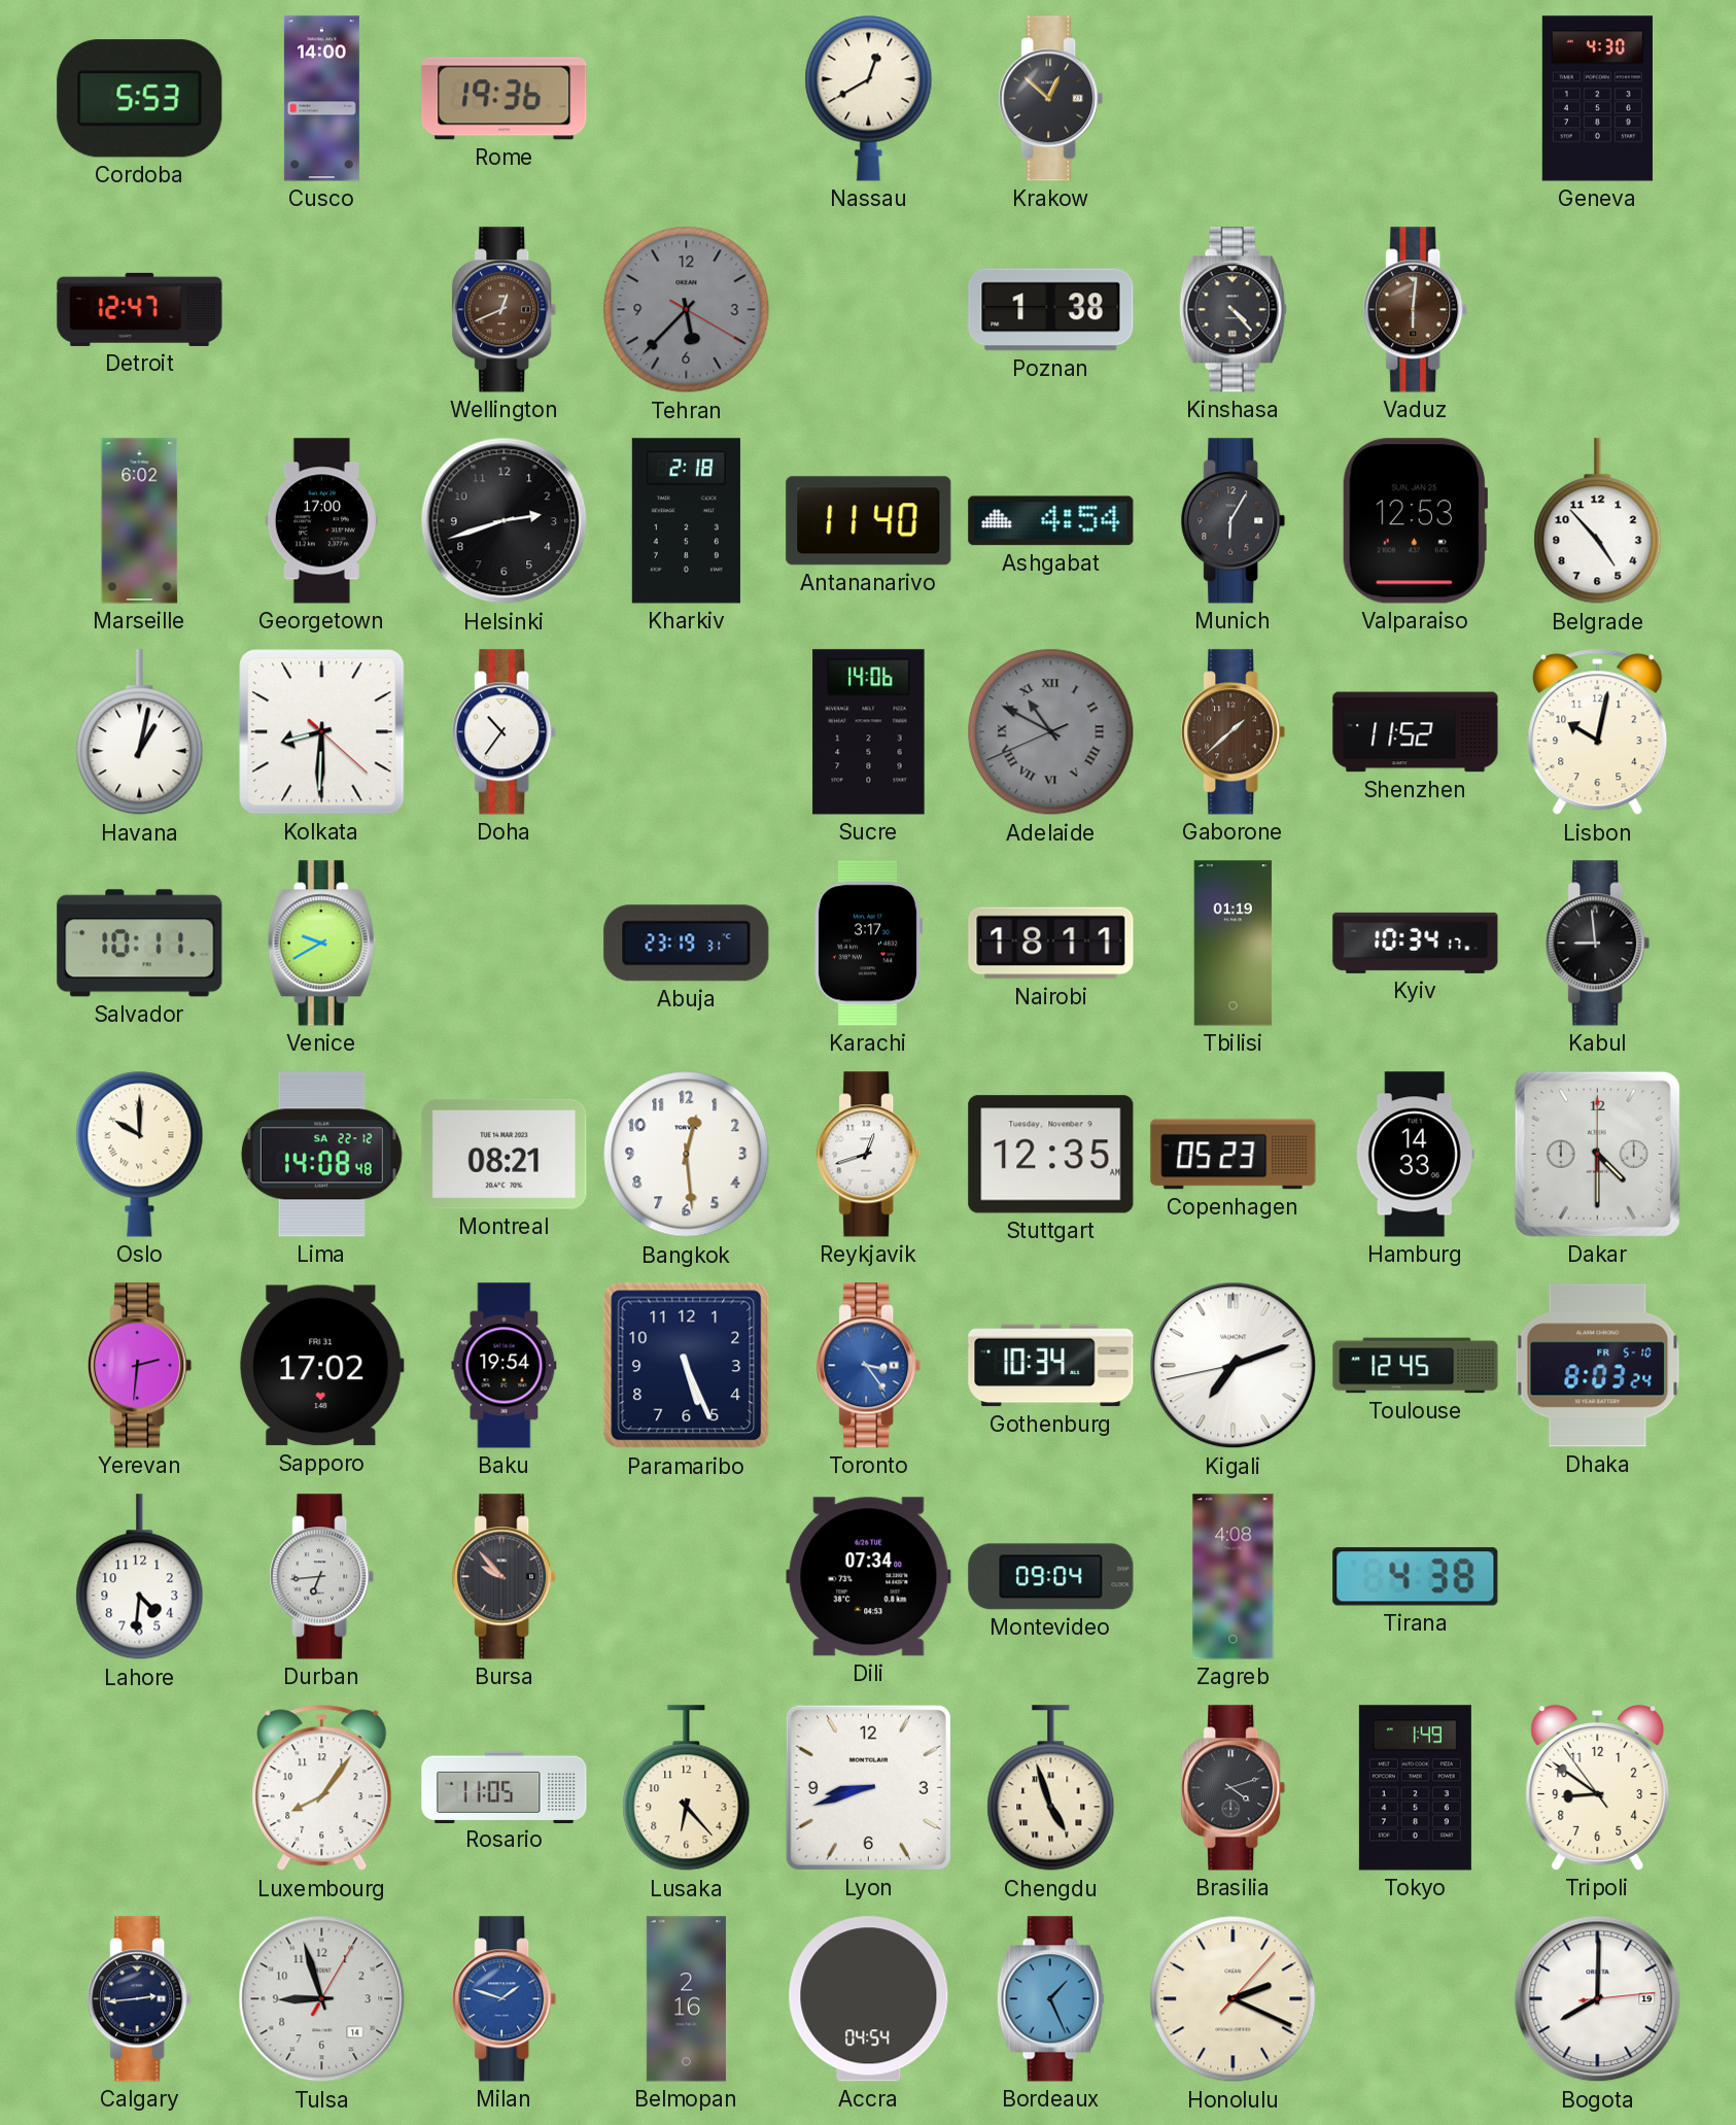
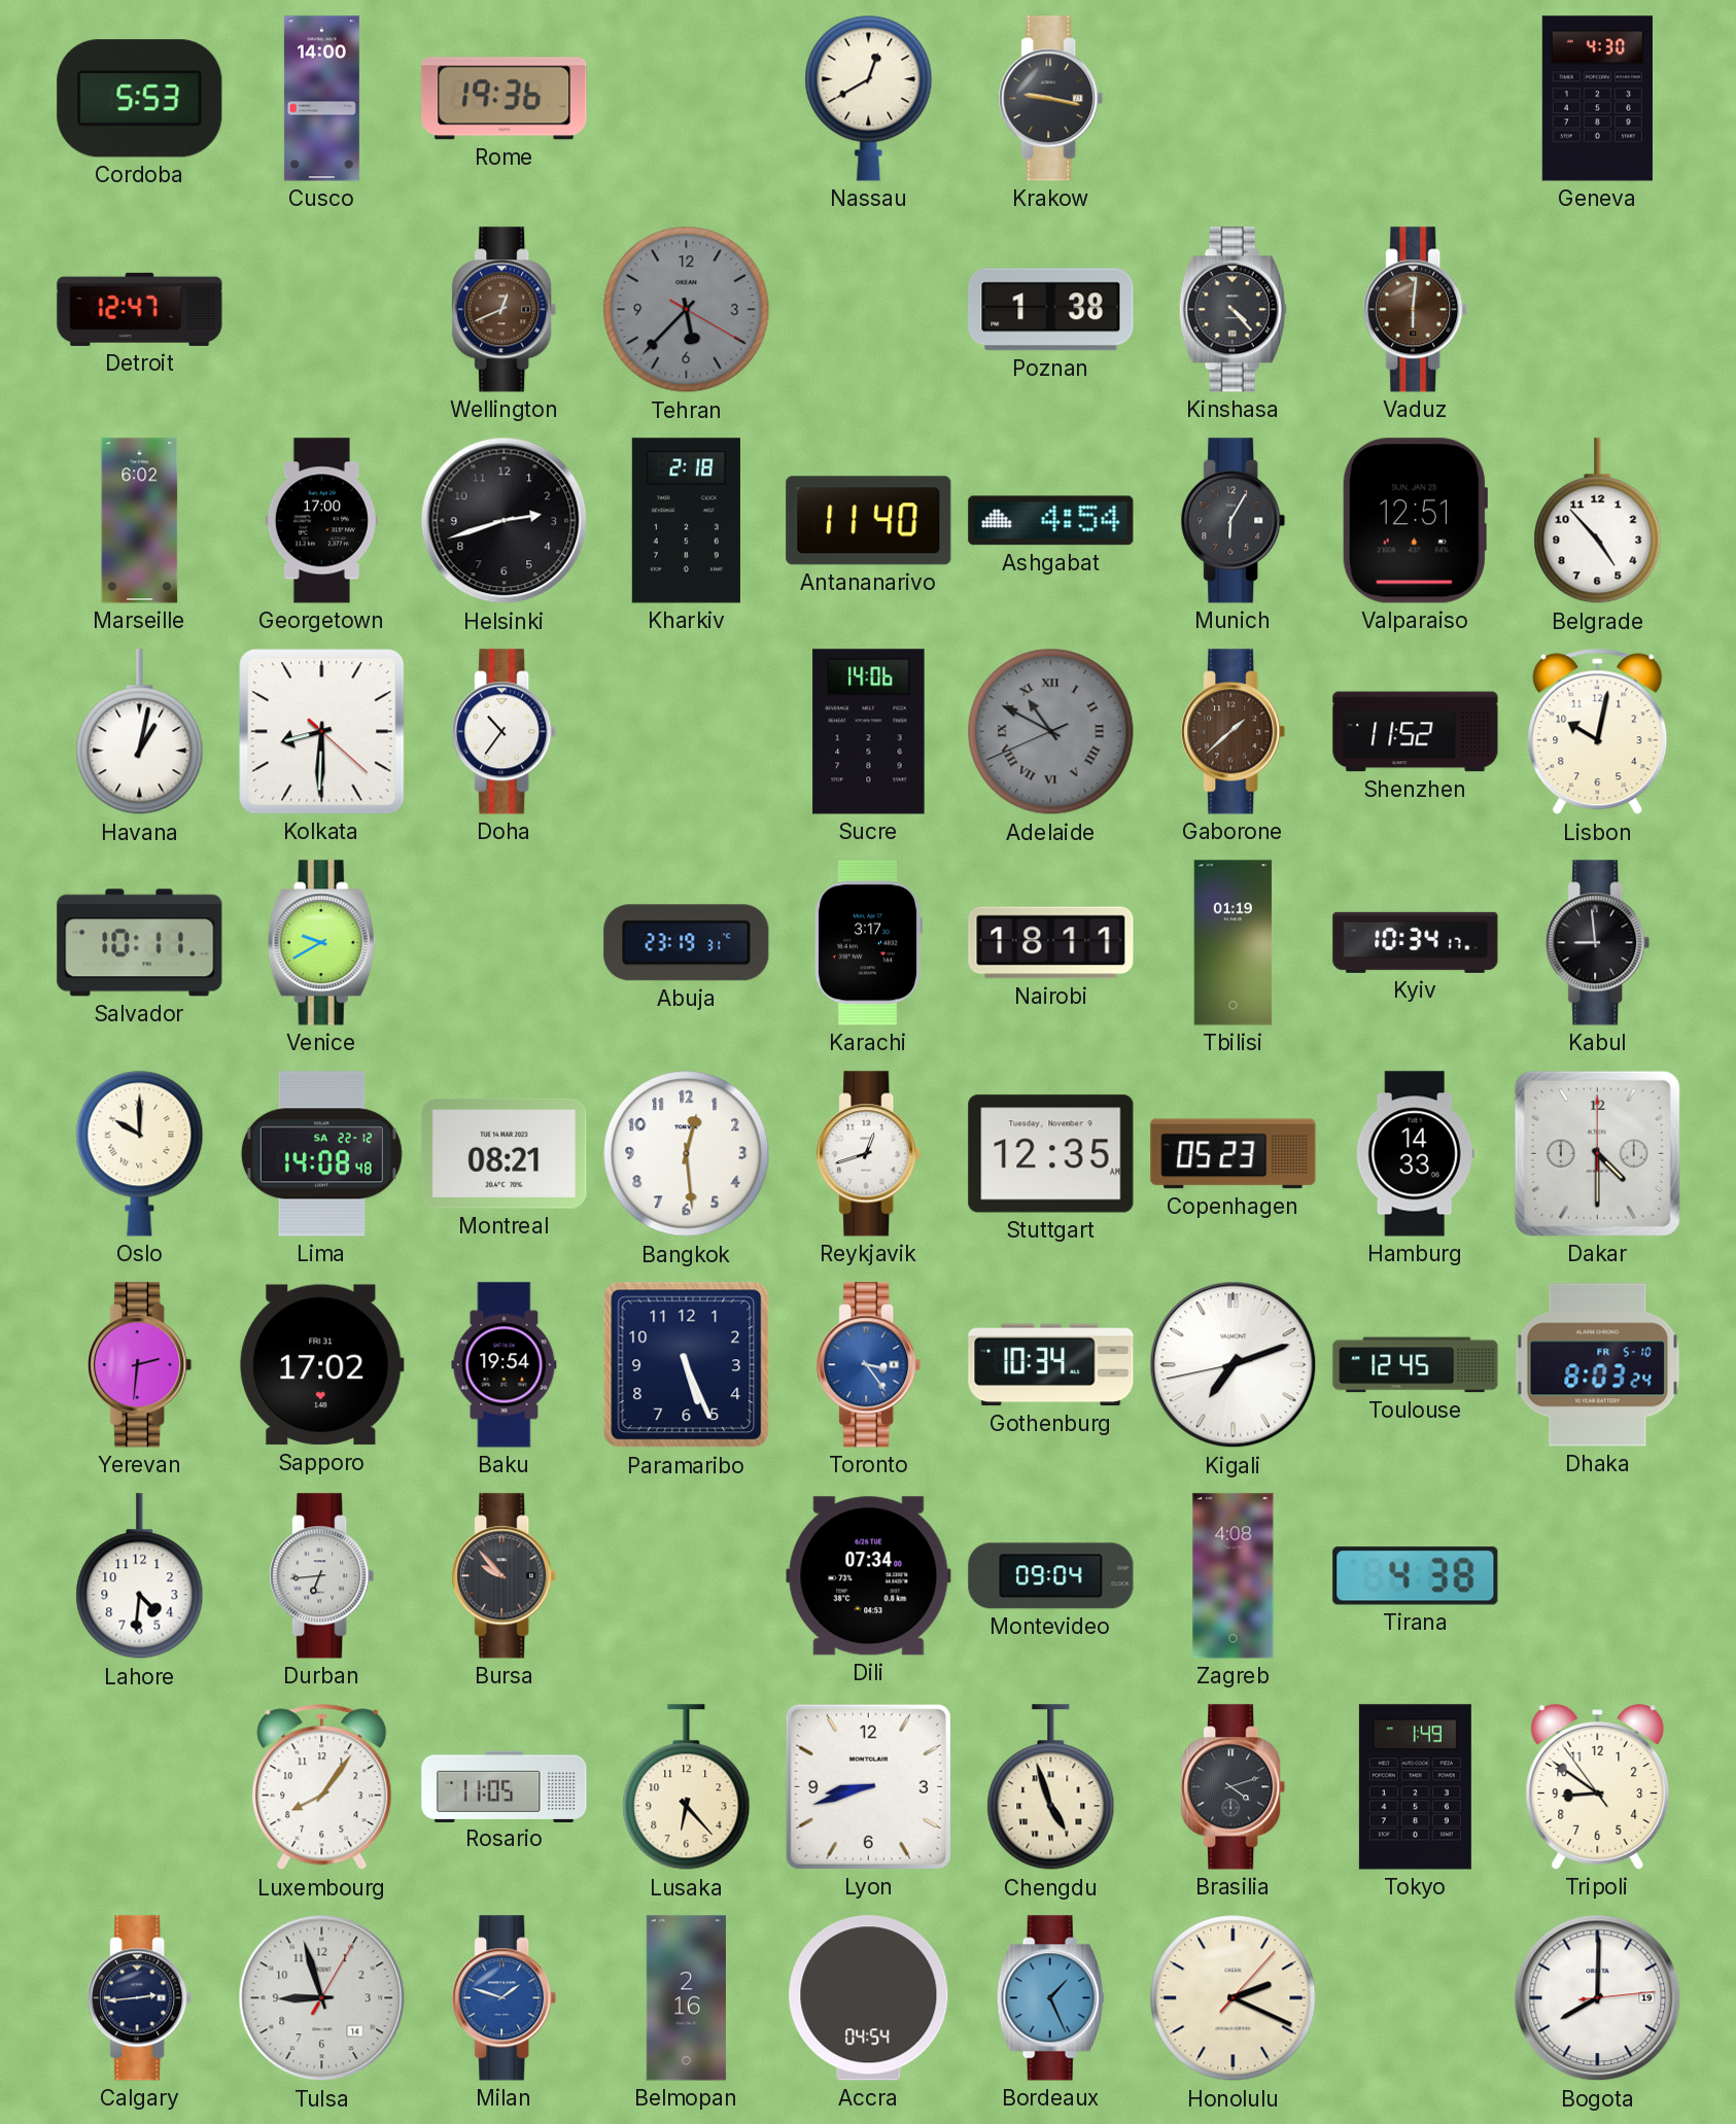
Krakow: 12:52 -> 9:17
Valparaiso: 12:53 -> 12:51
